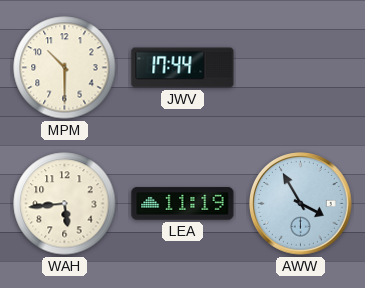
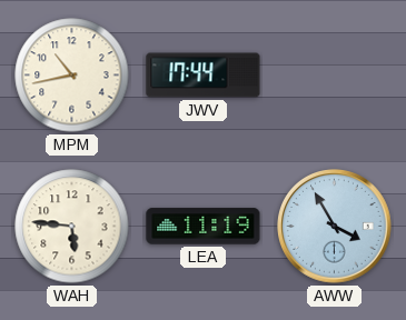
MPM: 10:30 -> 10:43
WAH: 5:44 -> 5:46
